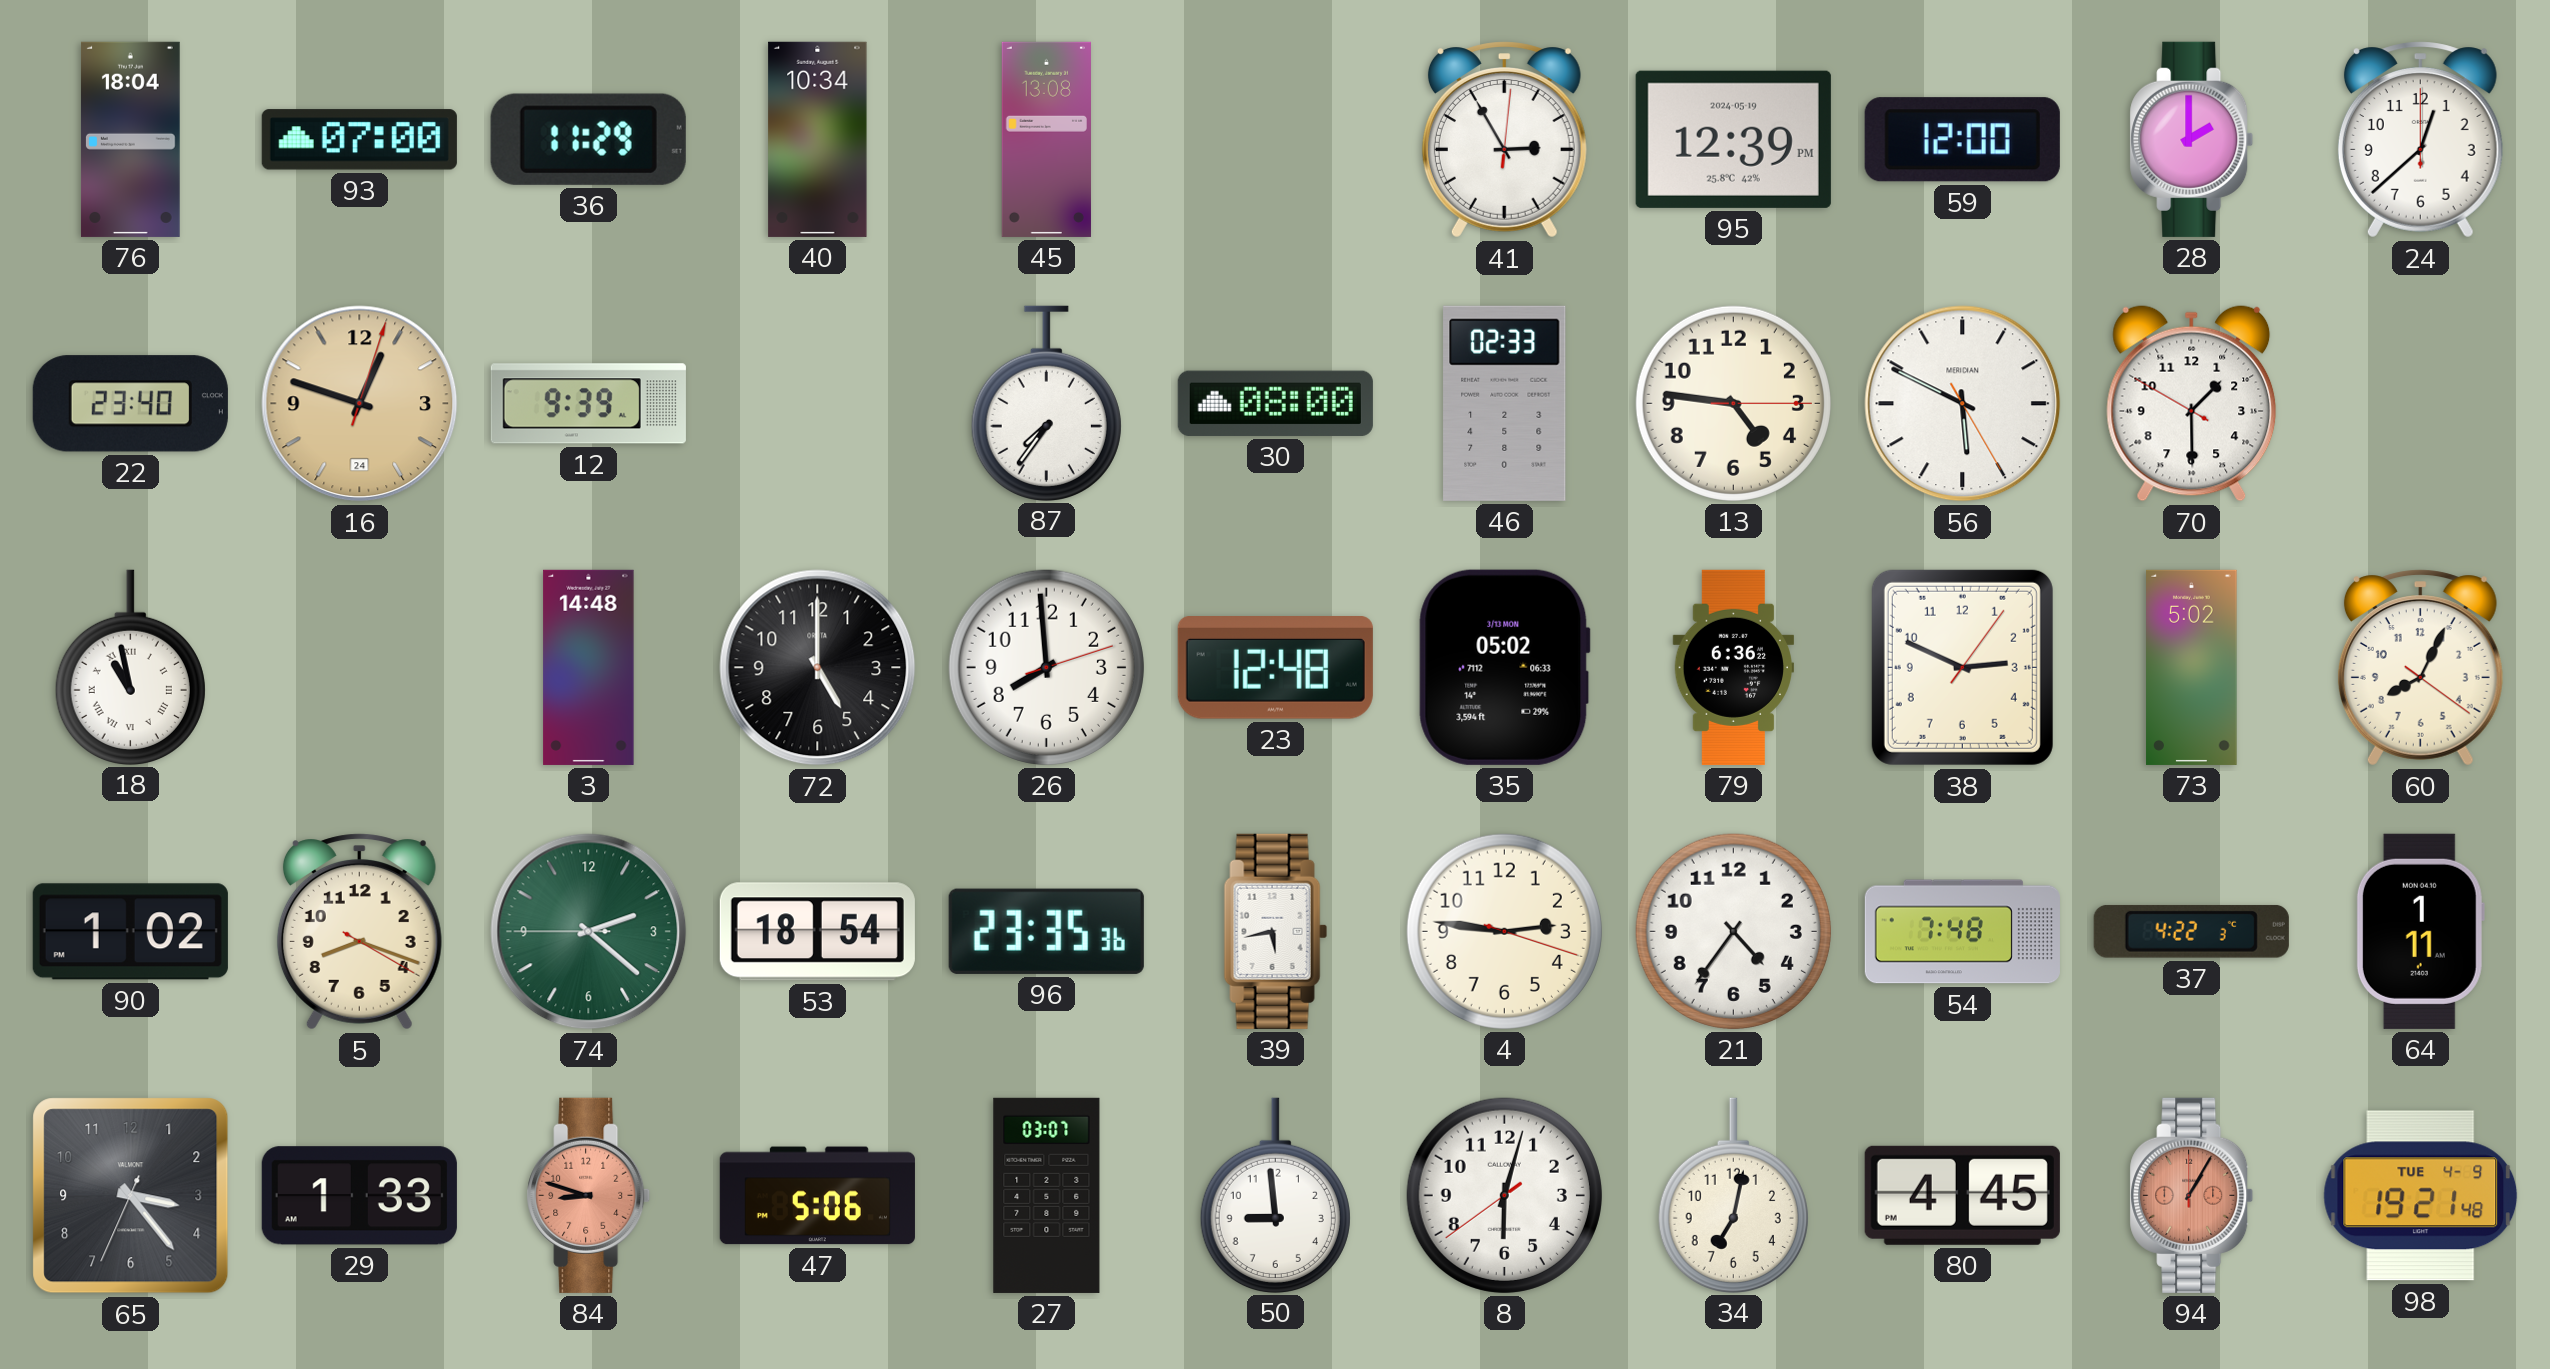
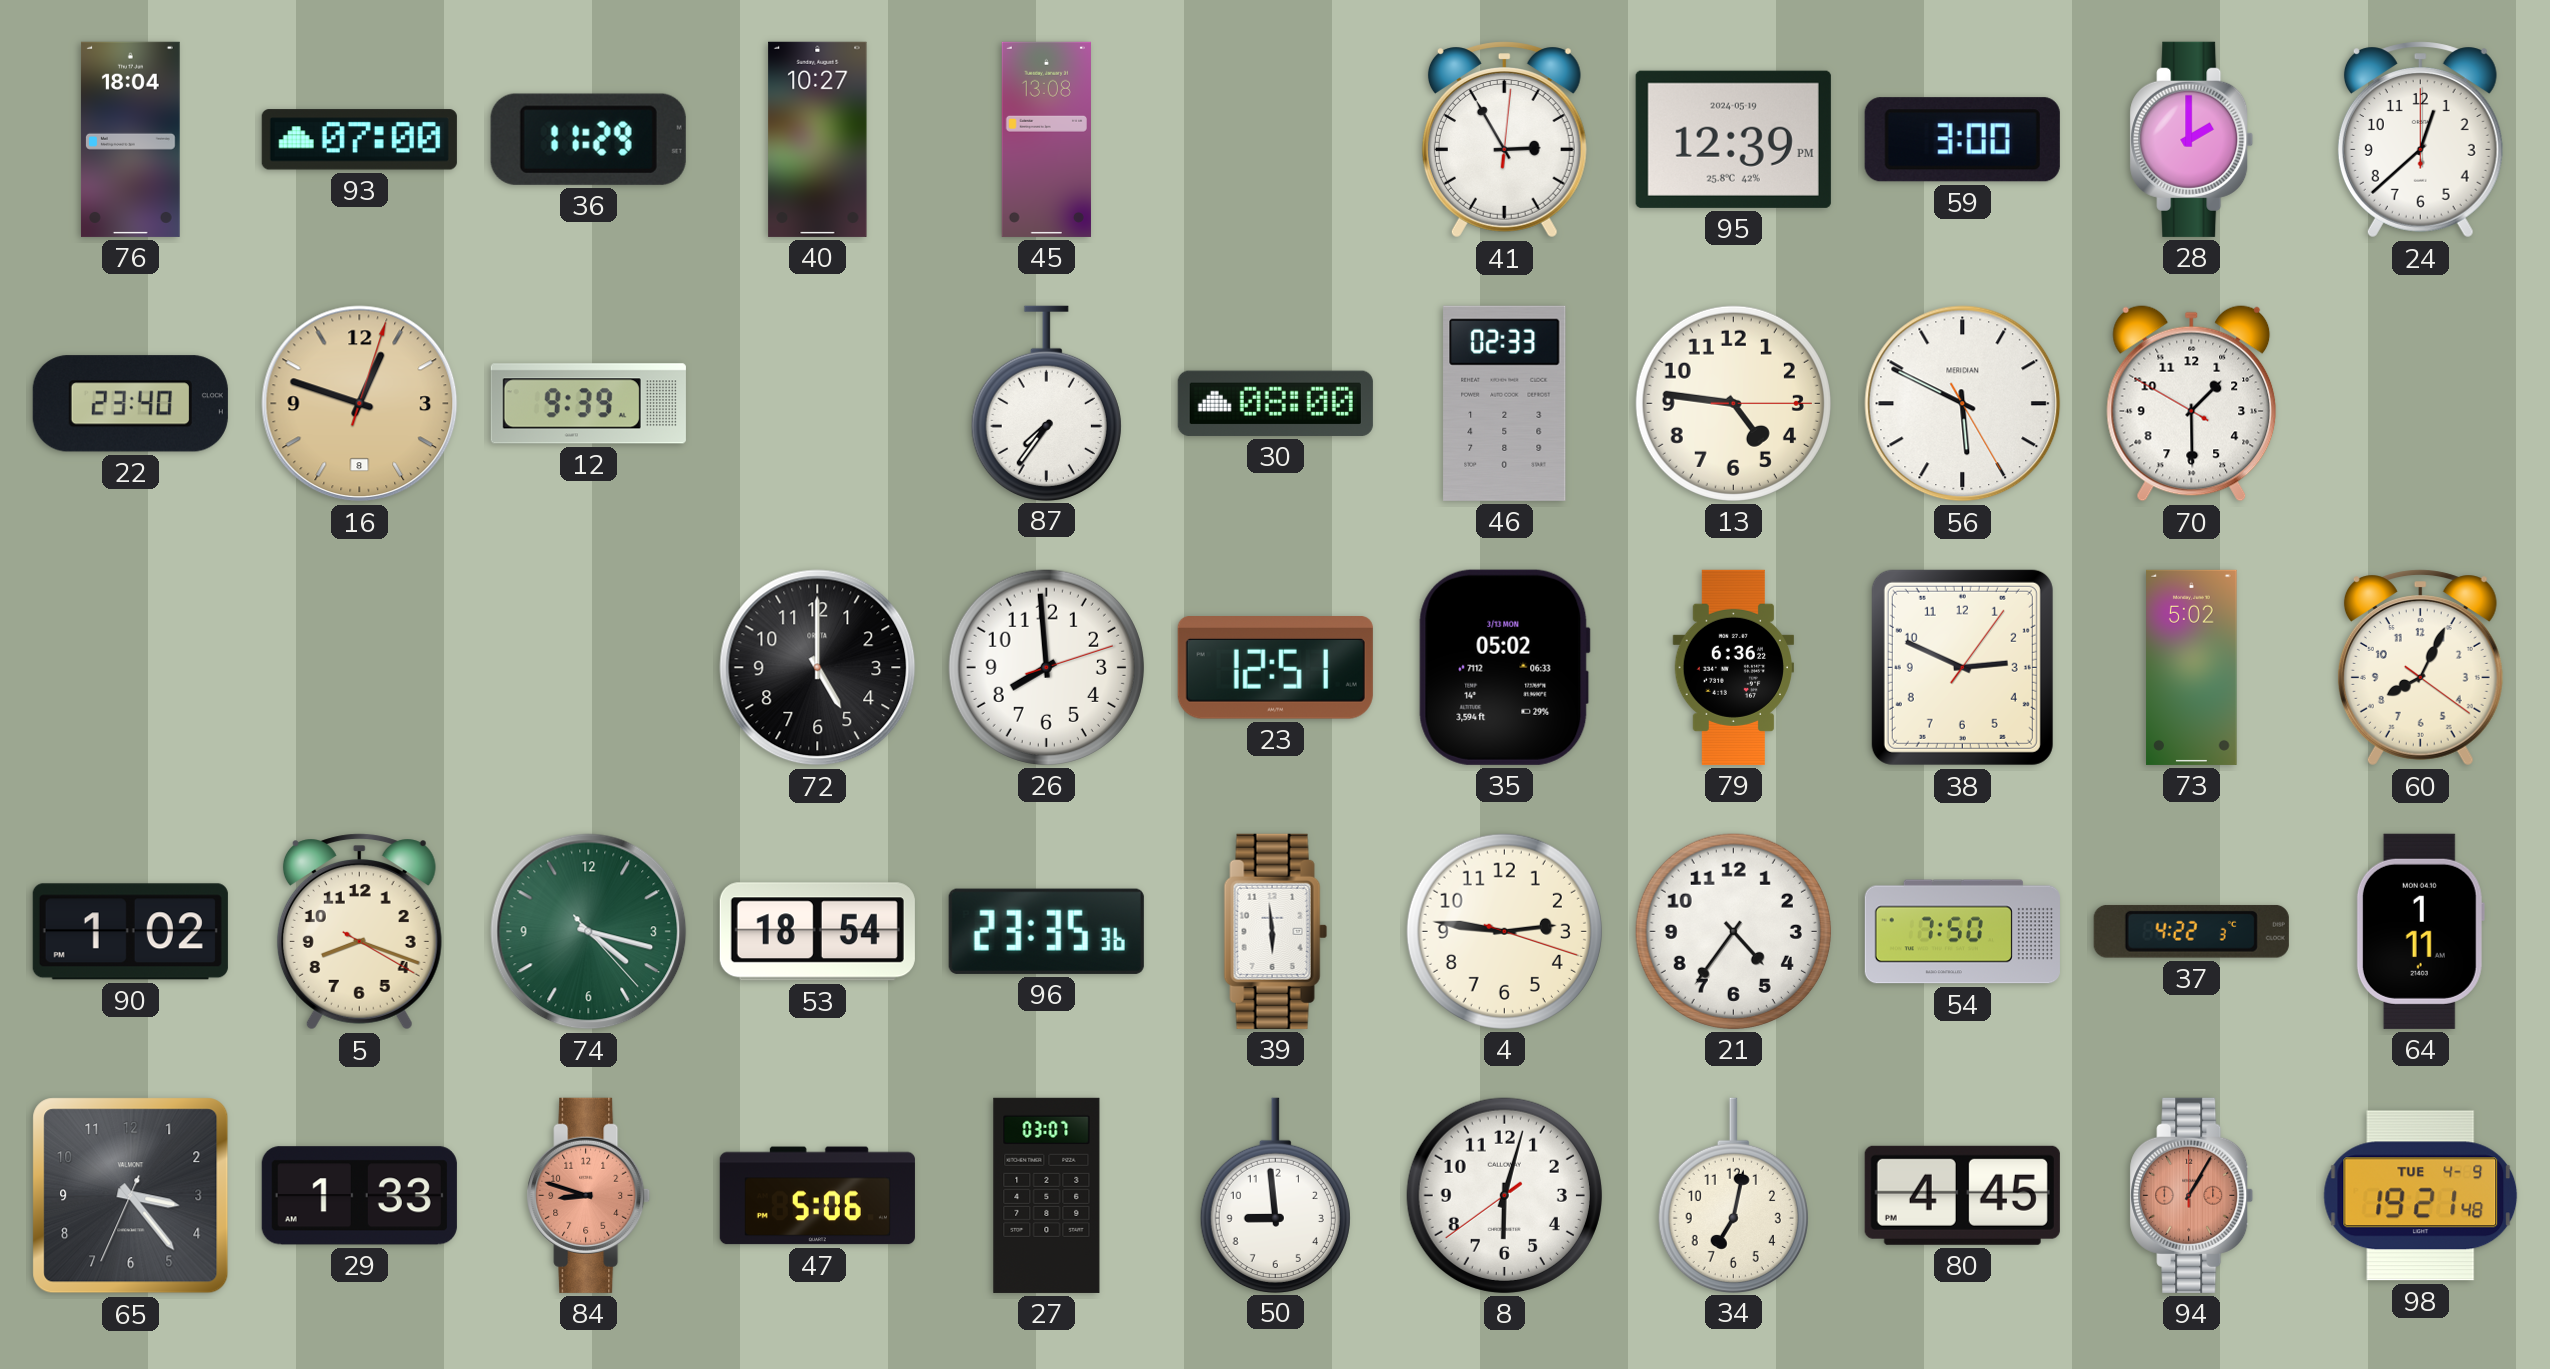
40: 10:34 -> 10:27
59: 12:00 -> 3:00
16 date: 24 -> 8
18: 10:58 -> none
3: 14:48 -> none
23: 12:48 -> 12:51
74: 2:21 -> 4:17
39: 5:43 -> 5:59
54: 7:48 -> 7:50
